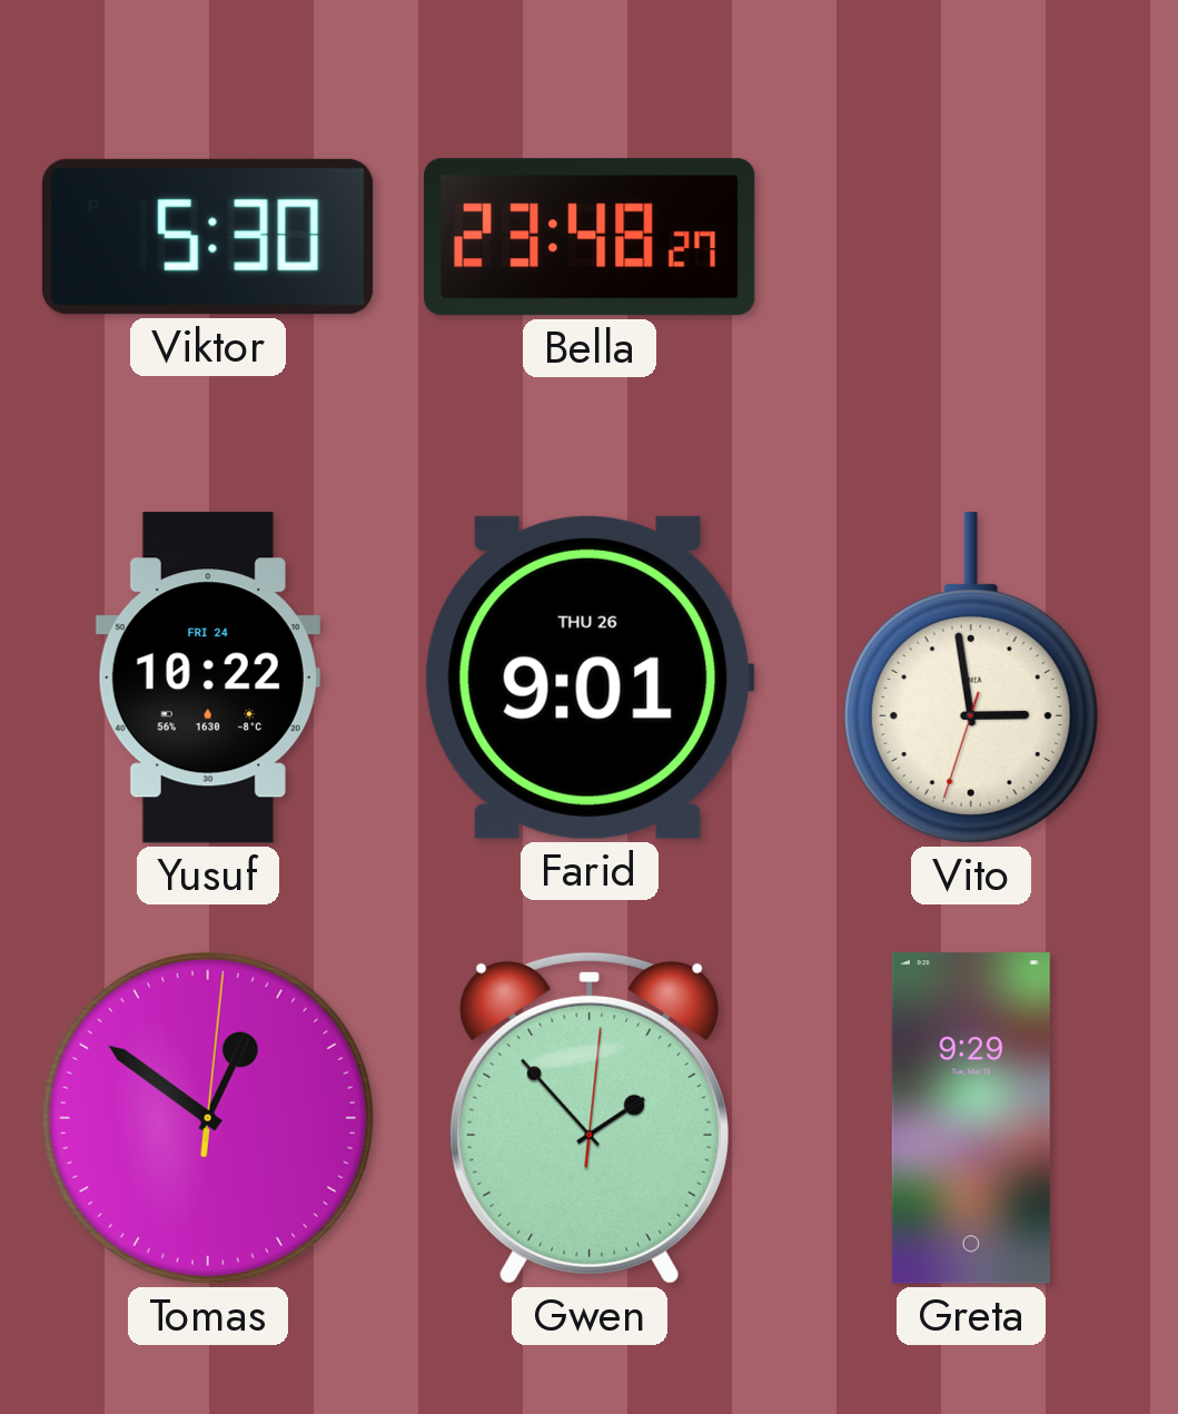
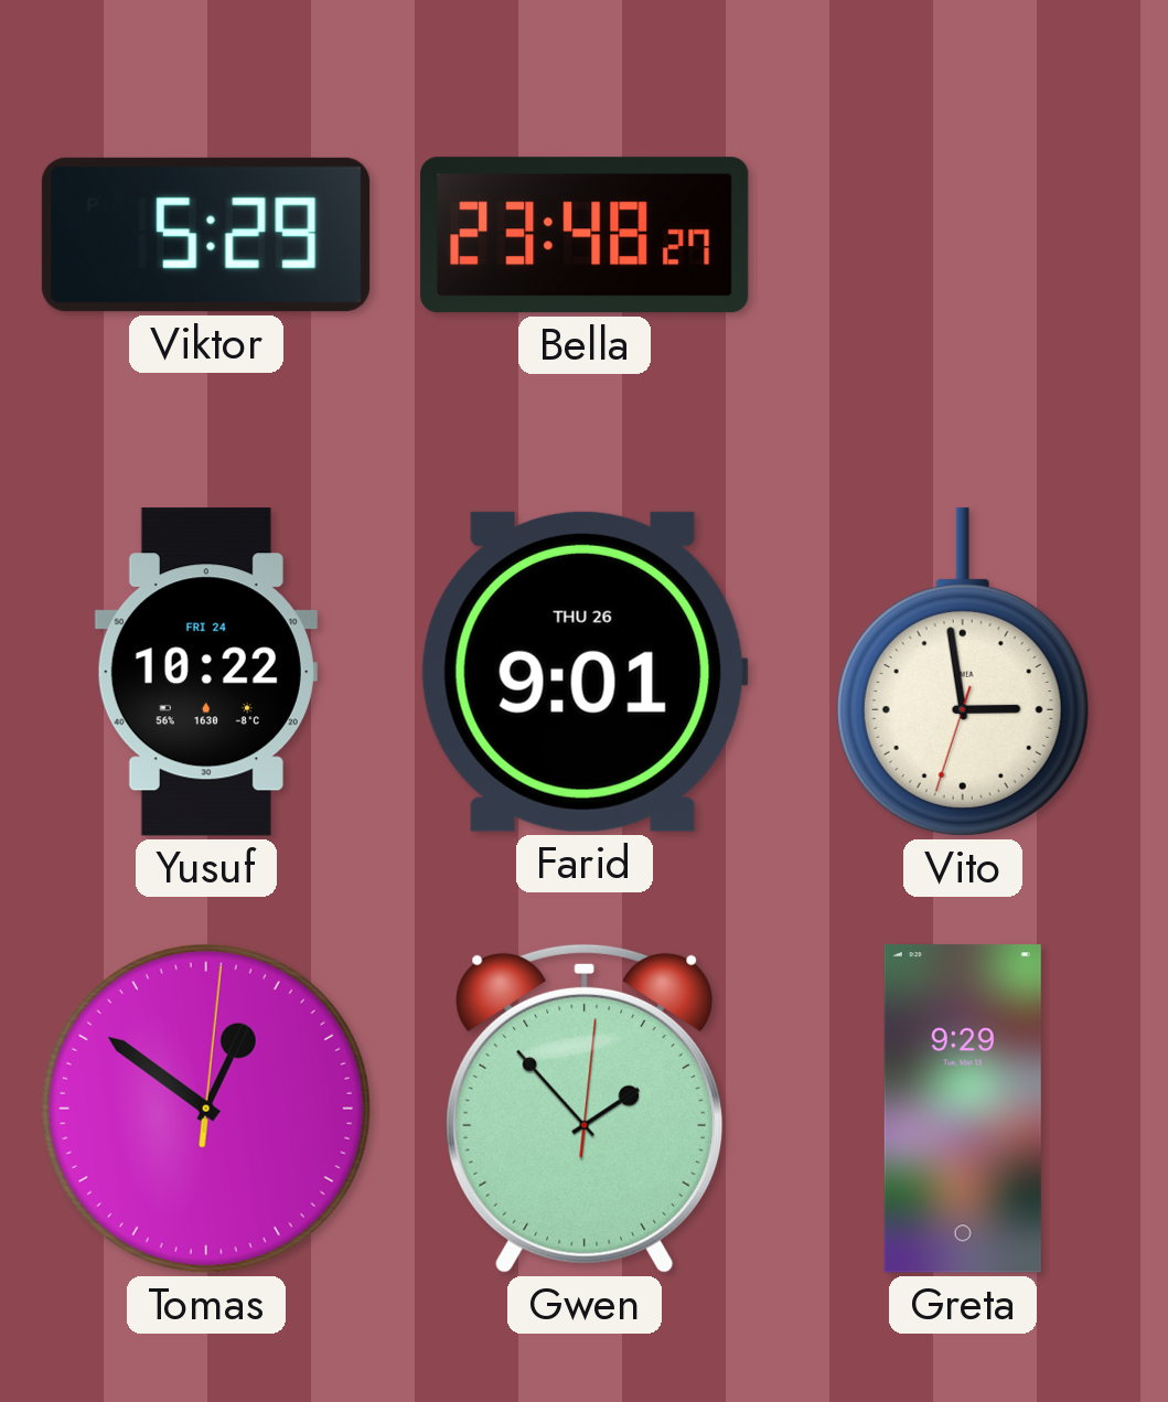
Viktor: 5:30 -> 5:29
